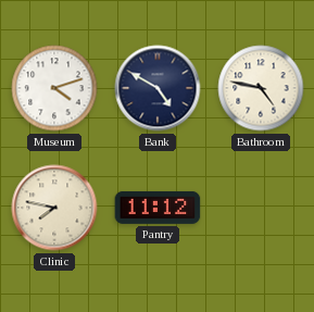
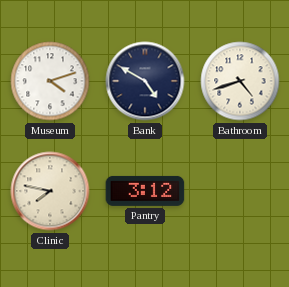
Bathroom: 4:47 -> 4:42
Pantry: 11:12 -> 3:12
